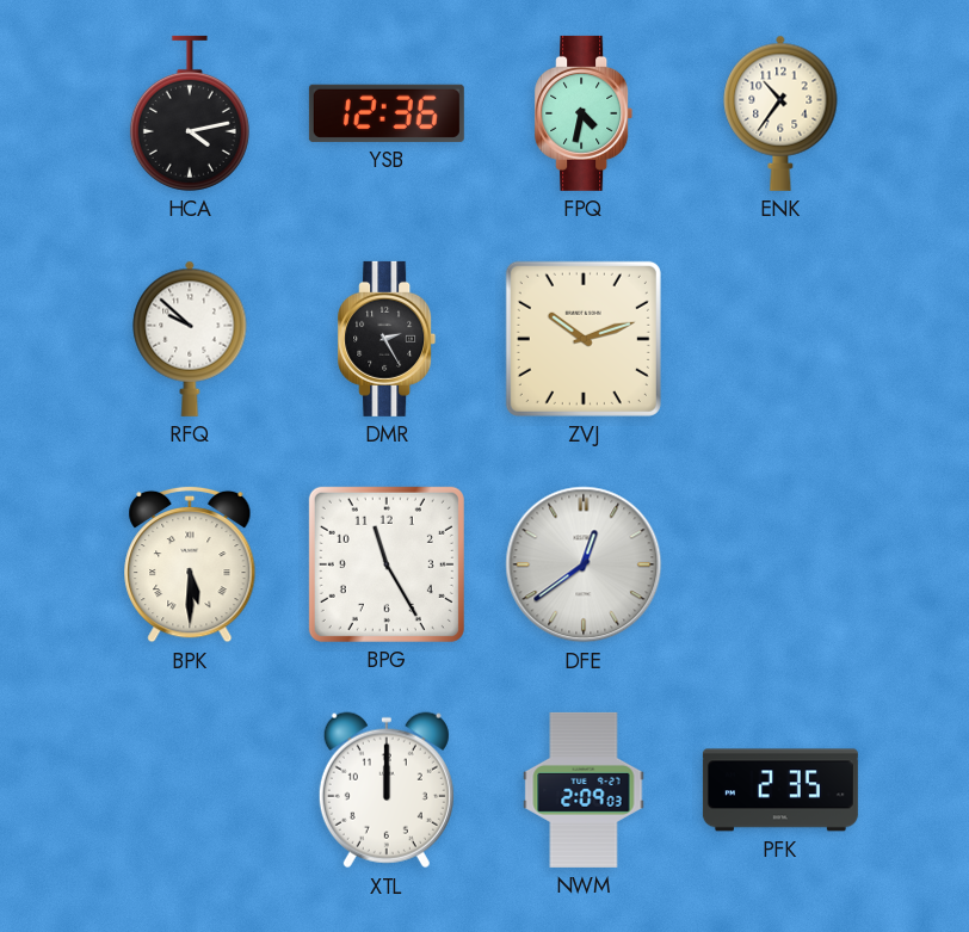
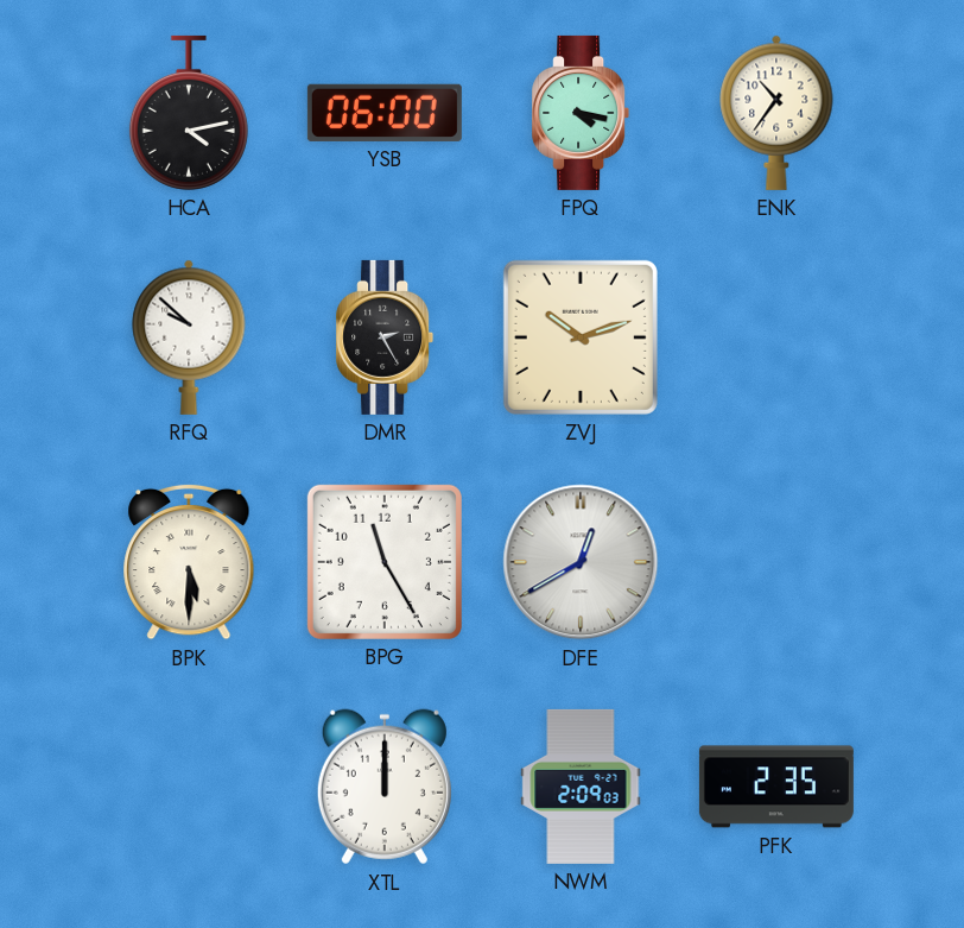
YSB: 12:36 -> 06:00
FPQ: 4:32 -> 4:17
DFE: 12:39 -> 12:40
